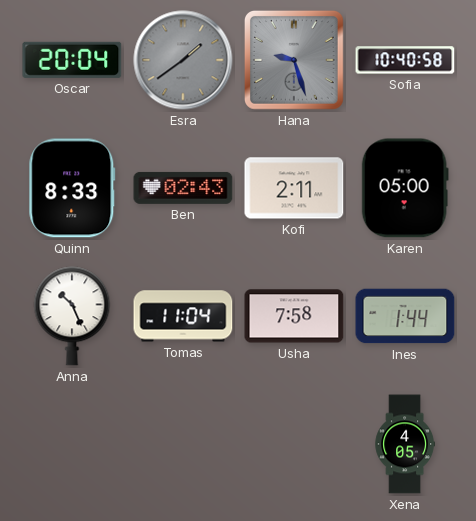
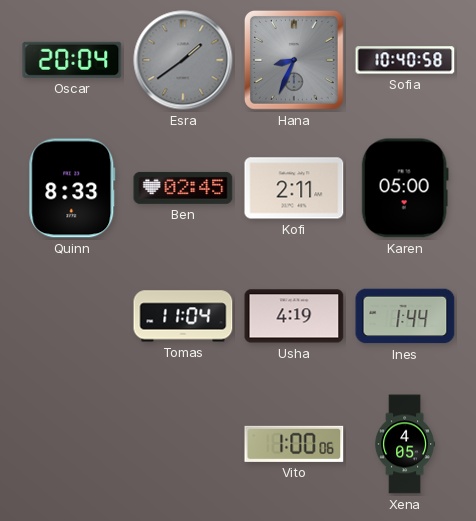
Hana: 9:27 -> 8:34
Ben: 02:43 -> 02:45
Anna: 10:26 -> none
Usha: 7:58 -> 4:19
Vito: none -> 1:00
